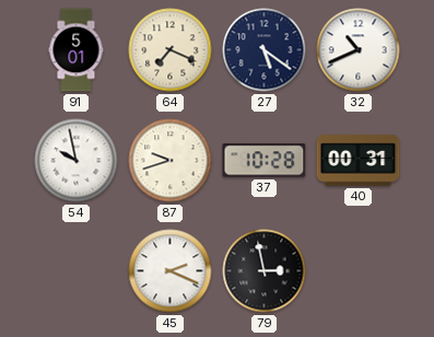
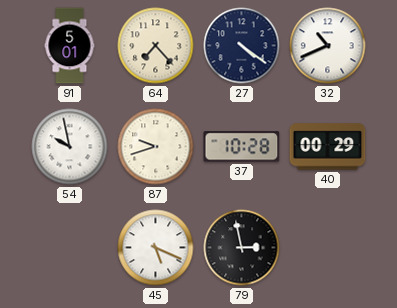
64: 7:19 -> 7:23
27: 5:21 -> 4:21
40: 00:31 -> 00:29
45: 2:19 -> 5:19
